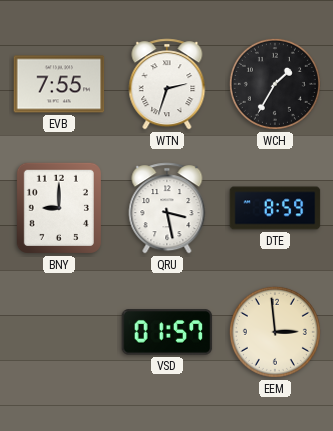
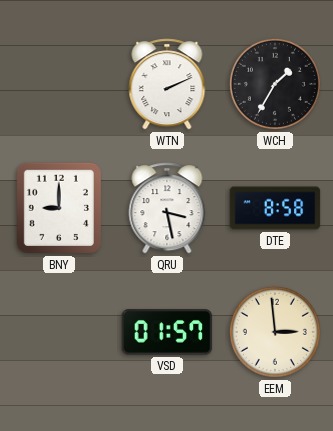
EVB: 7:55 -> none
WTN: 2:33 -> 2:11
DTE: 8:59 -> 8:58
